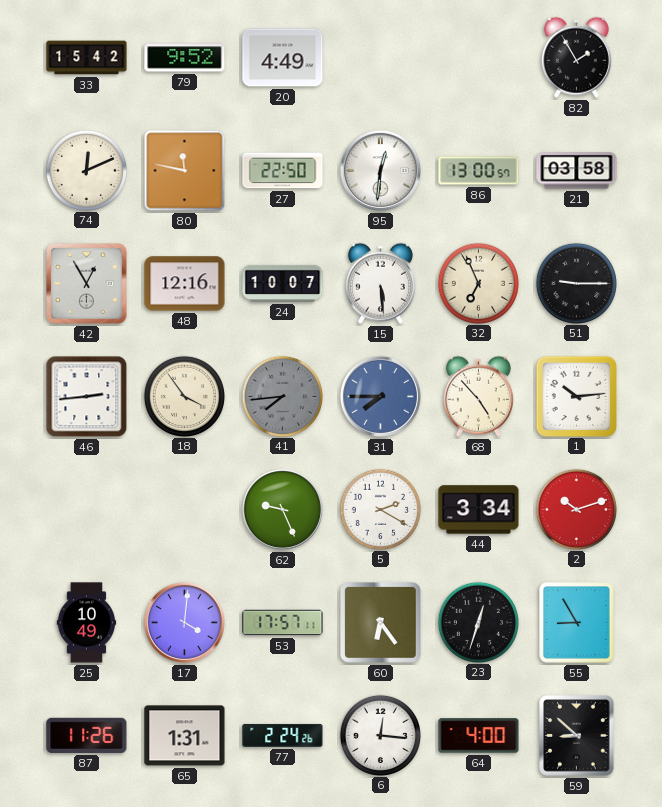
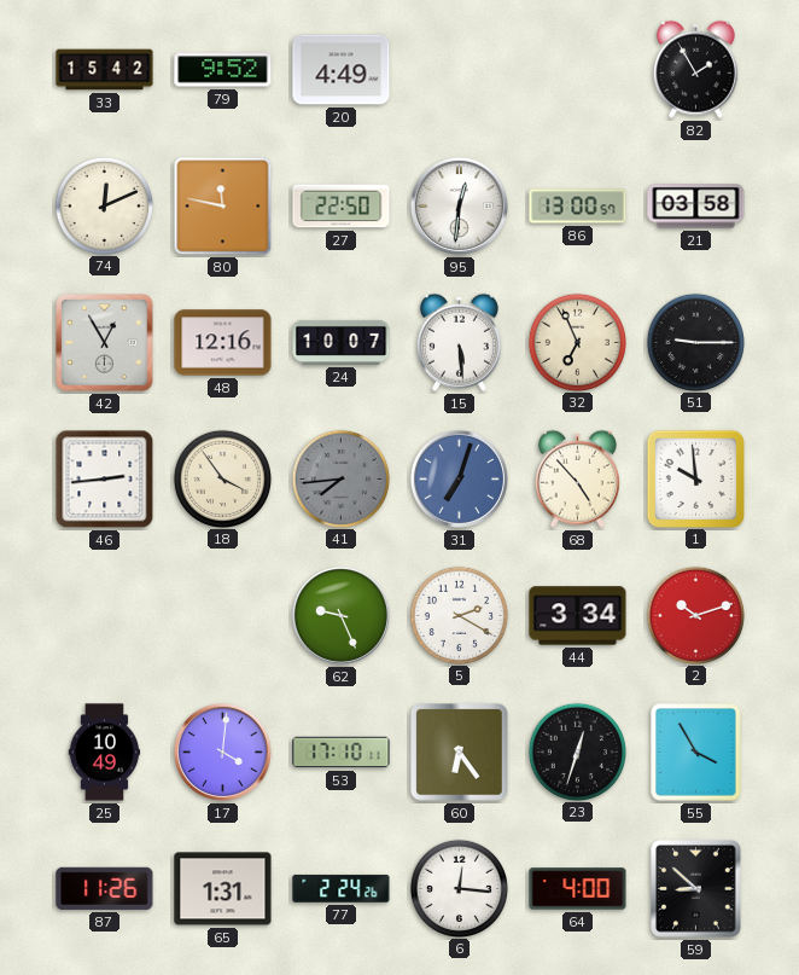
31: 7:45 -> 7:03
1: 10:14 -> 9:59
53: 17:57 -> 17:10
55: 8:55 -> 3:55
